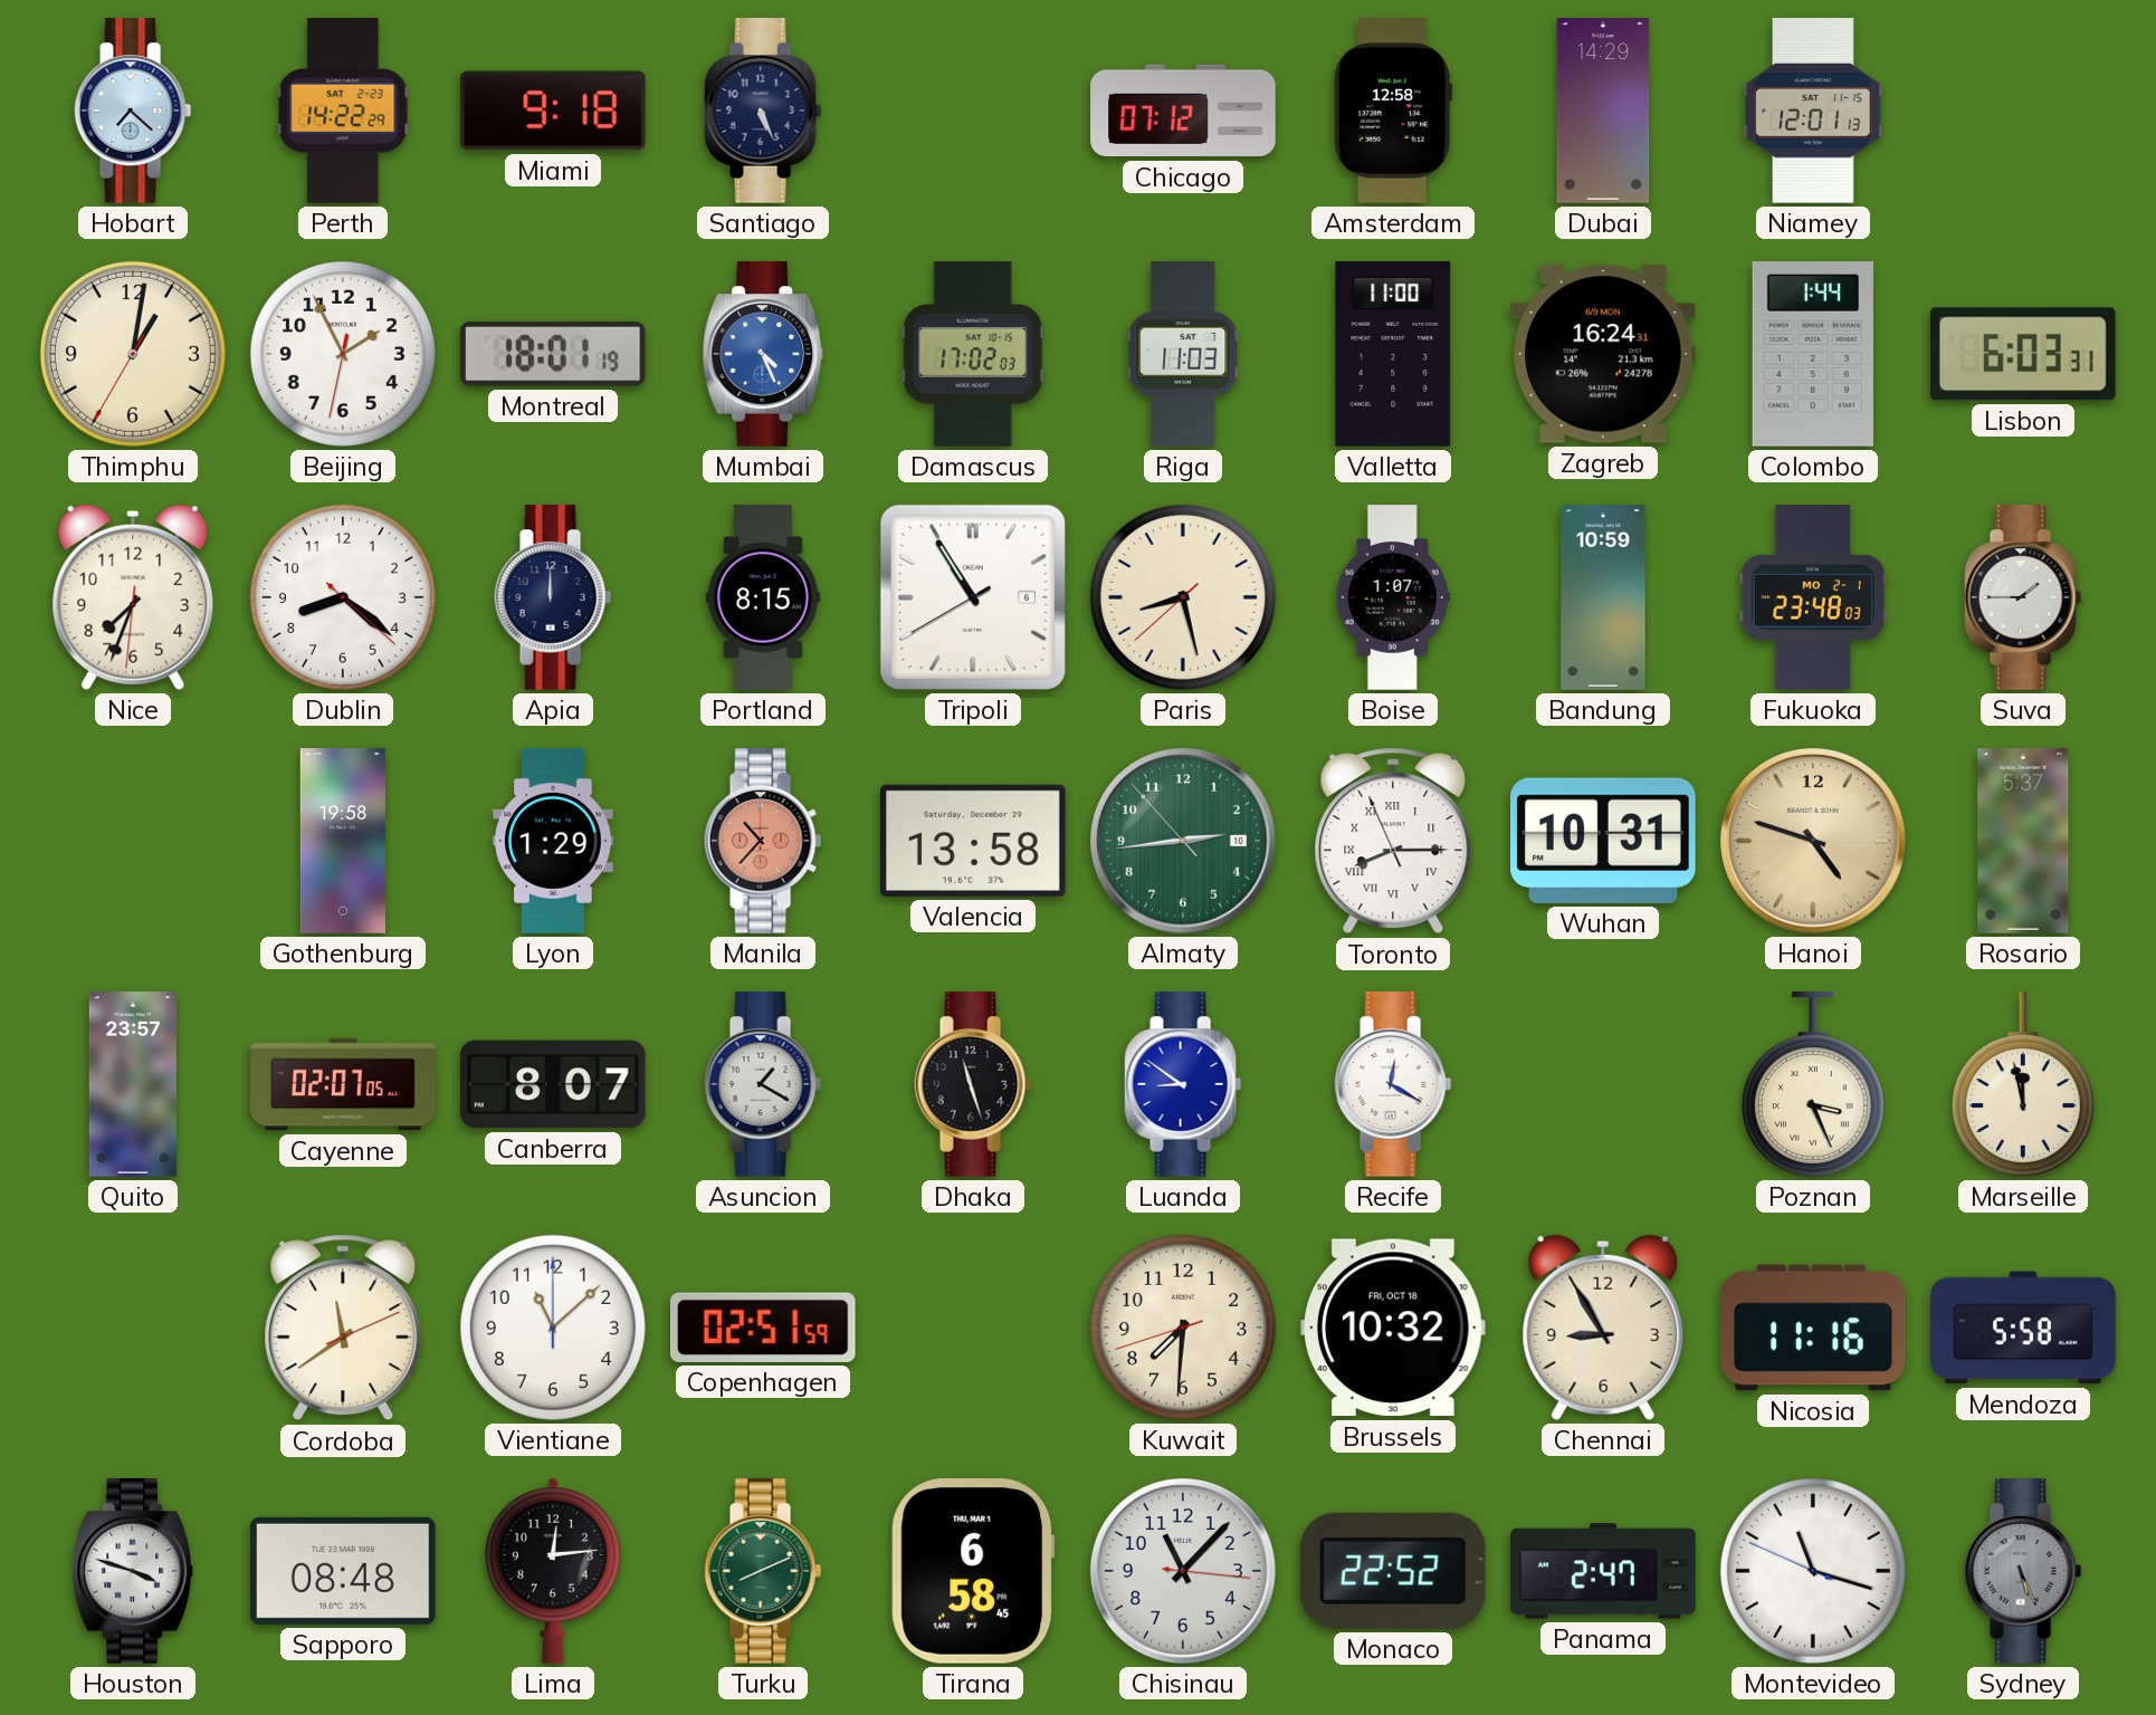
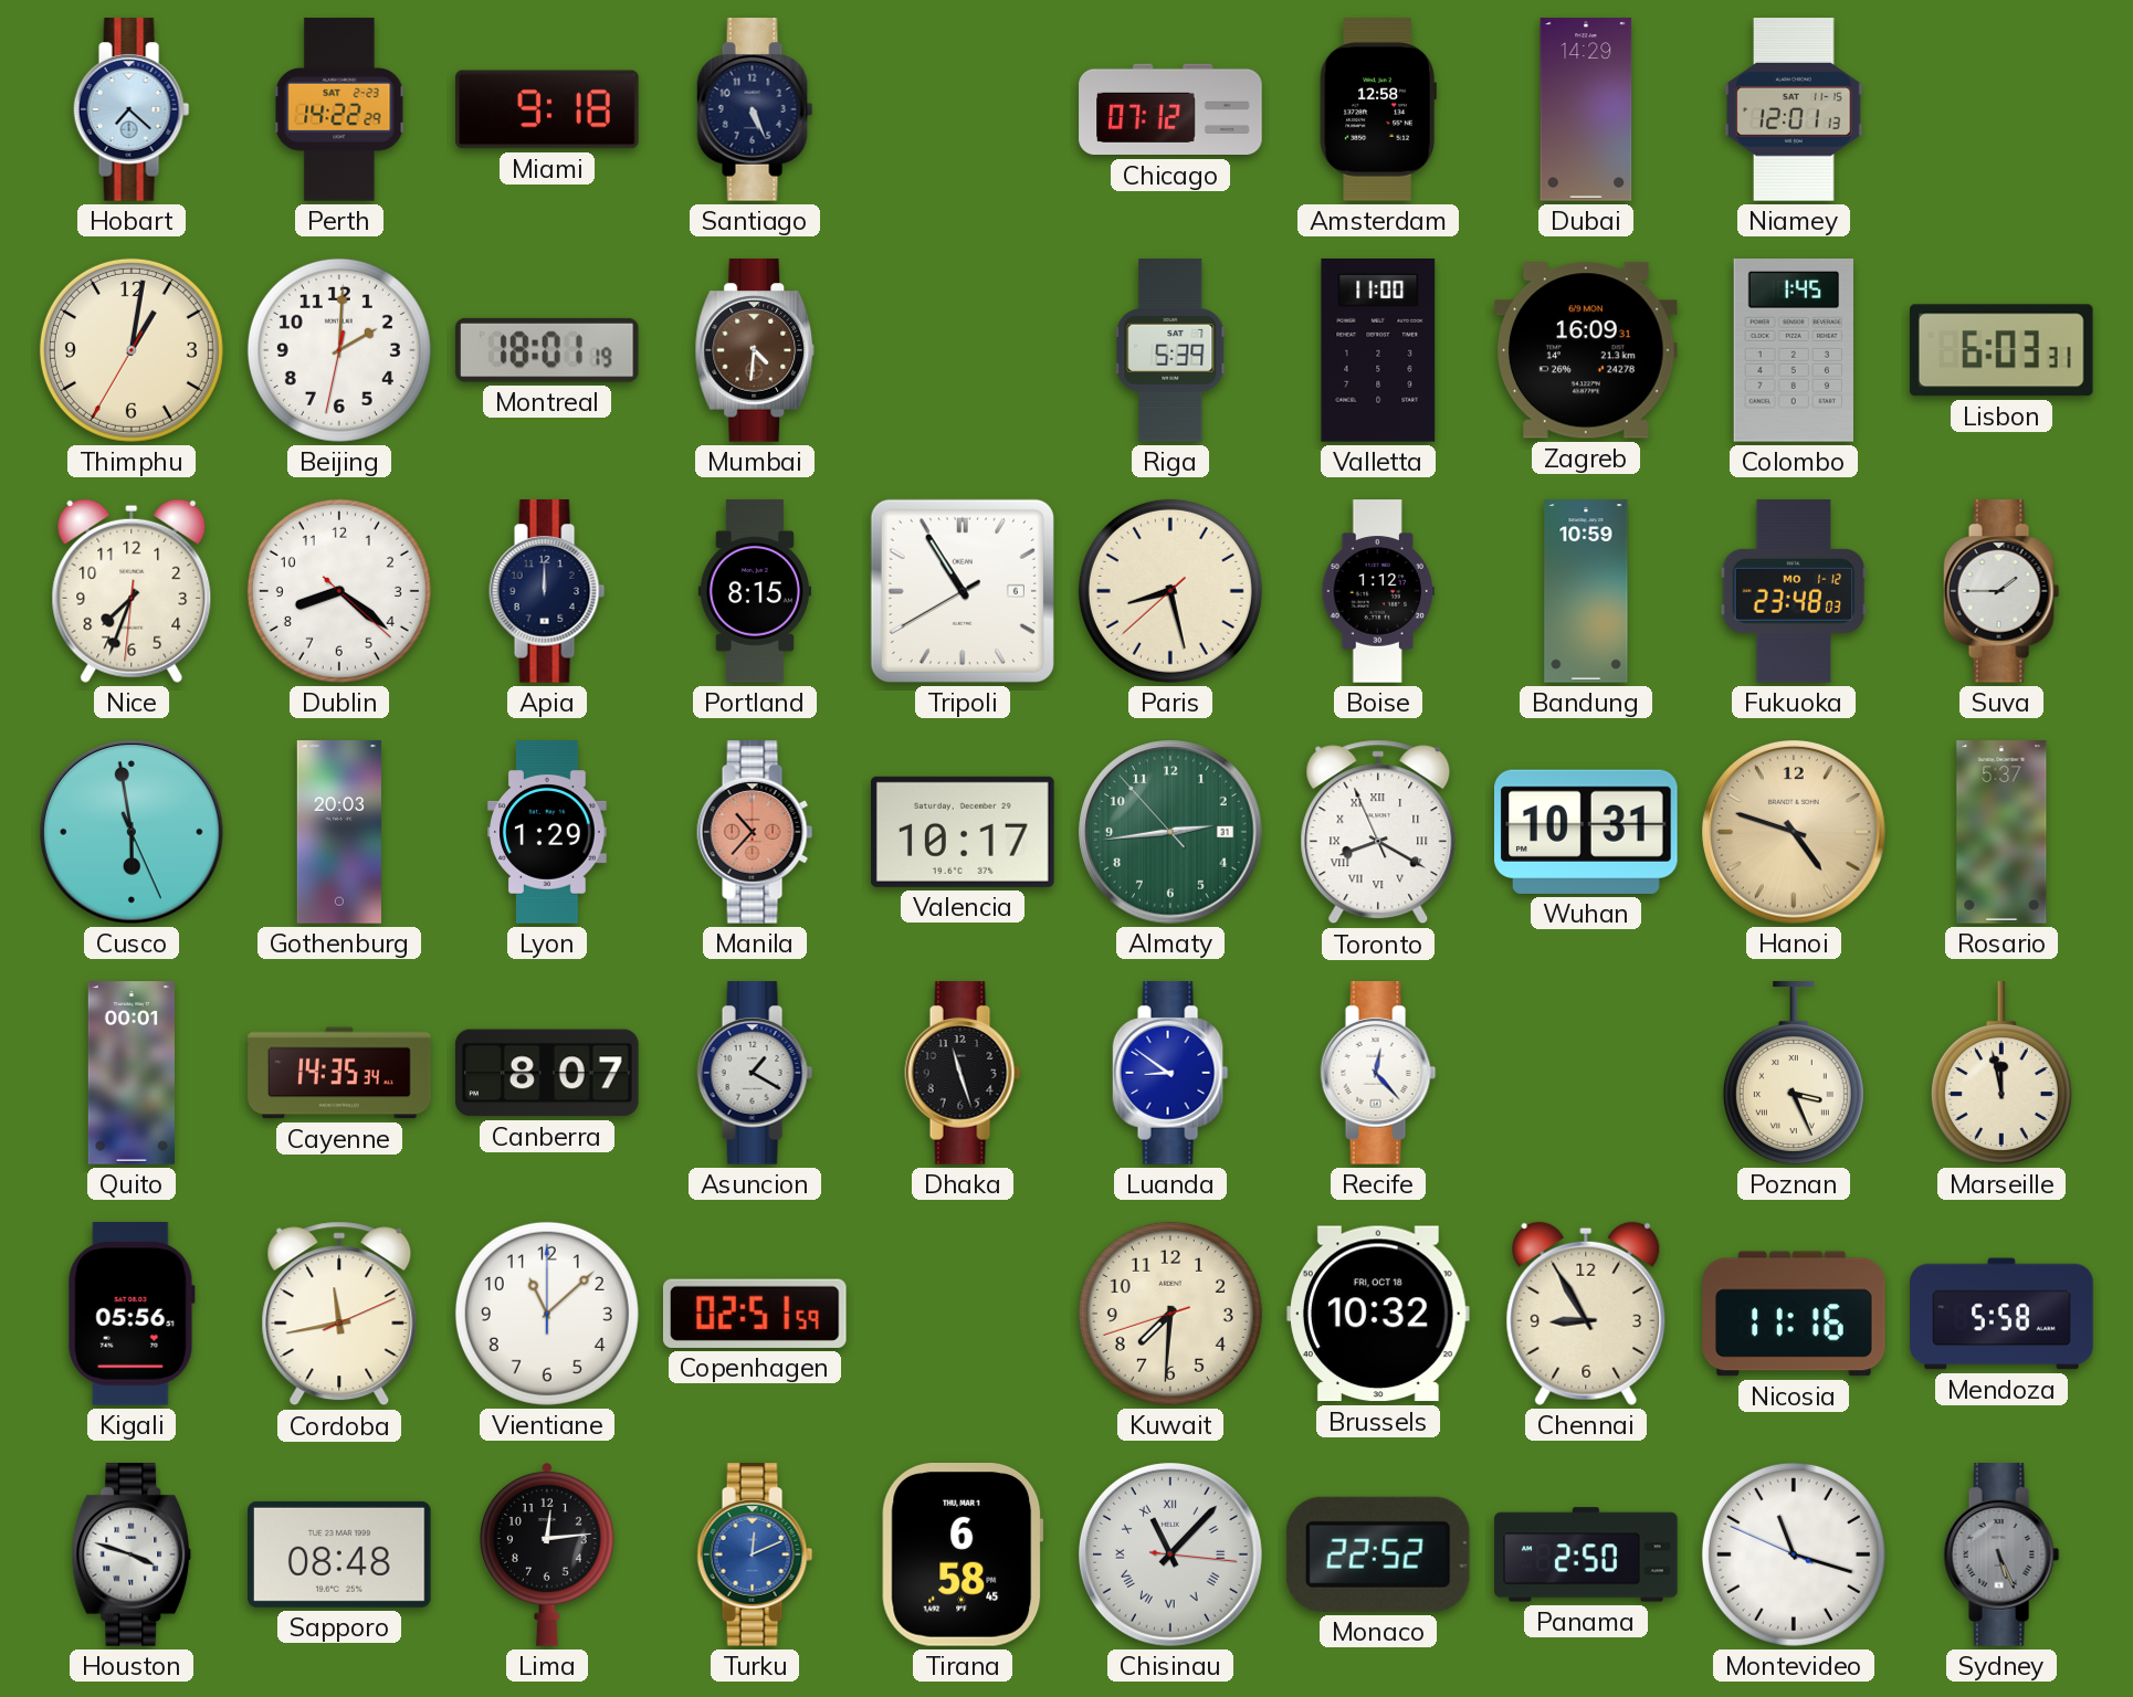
Beijing: 1:55 -> 2:00
Mumbai: 4:26 -> 4:31
Mumbai dial: blue -> brown
Damascus: 17:02 -> none
Riga: 11:03 -> 5:39
Zagreb: 16:24 -> 16:09
Colombo: 1:44 -> 1:45
Boise: 1:07 -> 1:12
Fukuoka date: MO 2-1 -> MO 1-12
Cusco: none -> 5:58
Gothenburg: 19:58 -> 20:03
Valencia: 13:58 -> 10:17
Almaty date: 10 -> 31
Toronto: 8:14 -> 8:19
Quito: 23:57 -> 00:01
Cayenne: 02:07 -> 14:35
Recife: 12:20 -> 12:23
Kigali: none -> 05:56
Cordoba: 11:39 -> 11:43
Turku: 8:11 -> 12:11
Turku dial: green -> blue
Chisinau numerals: Arabic -> Roman
Panama: 2:47 -> 2:50
